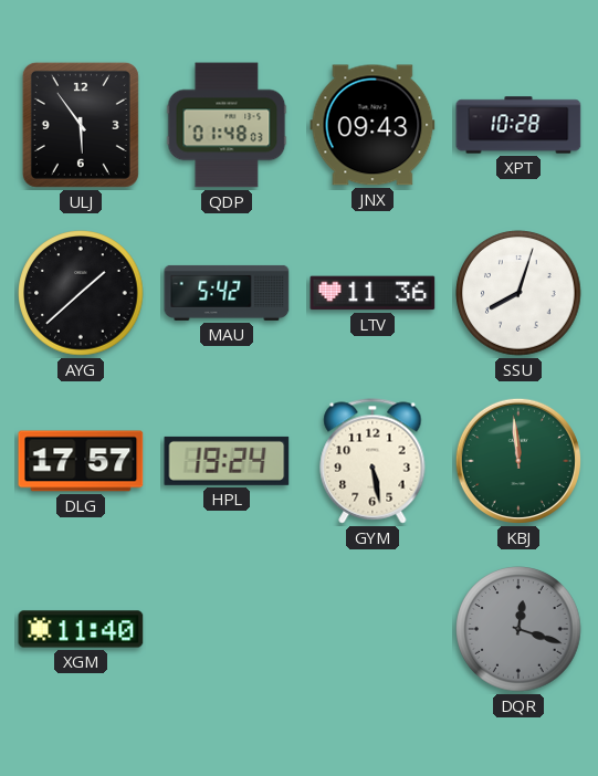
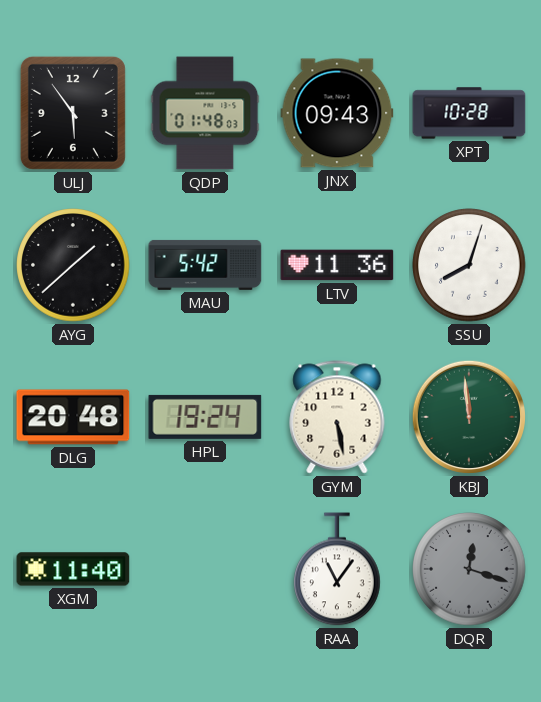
DLG: 17:57 -> 20:48
RAA: none -> 11:06
